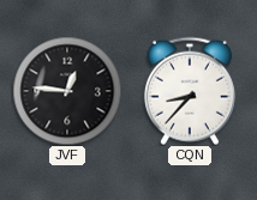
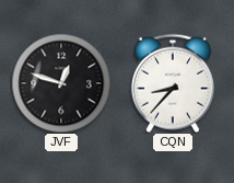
JVF: 12:46 -> 12:48
